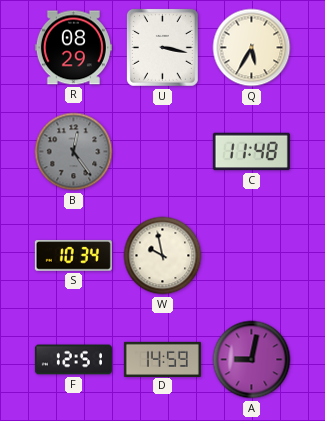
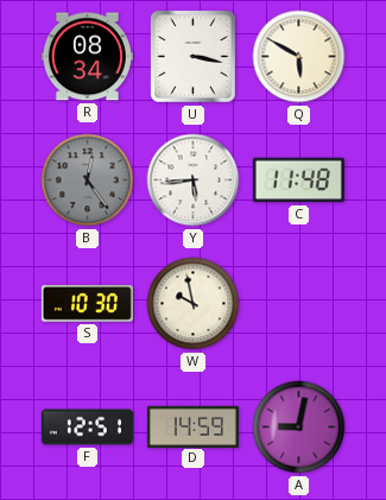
R: 08:29 -> 08:34
Q: 5:35 -> 5:50
Y: none -> 5:44
S: 10:34 -> 10:30
